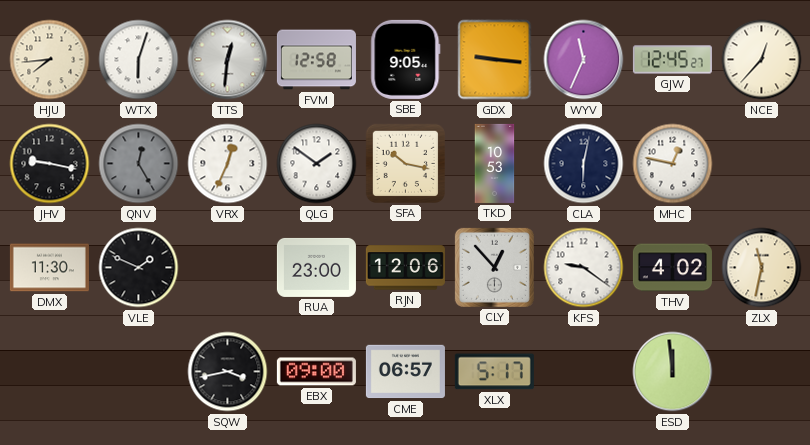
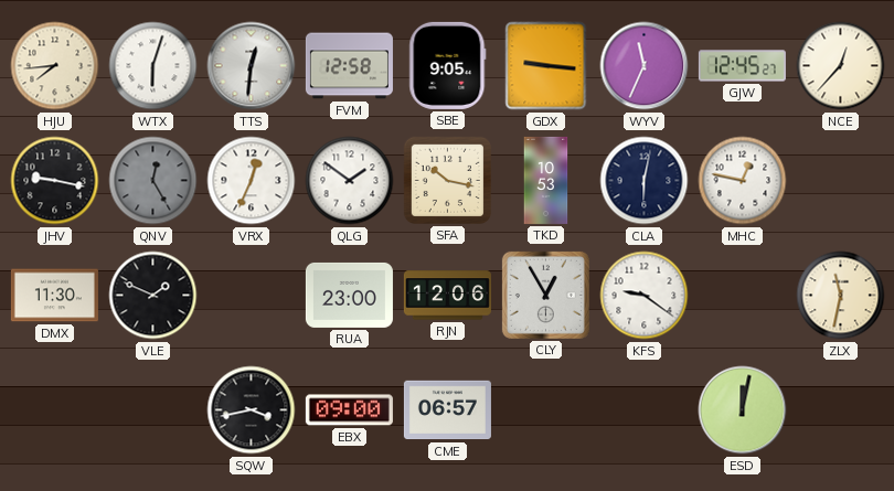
CLY: 12:53 -> 12:55
THV: 4:02 -> none
XLX: 5:17 -> none
ESD: 11:59 -> 12:02
